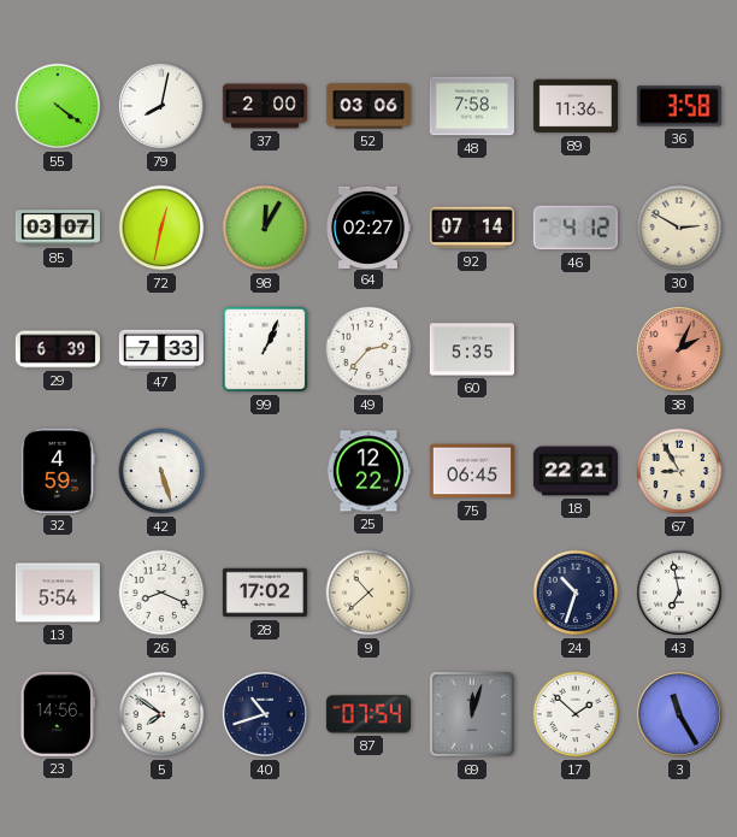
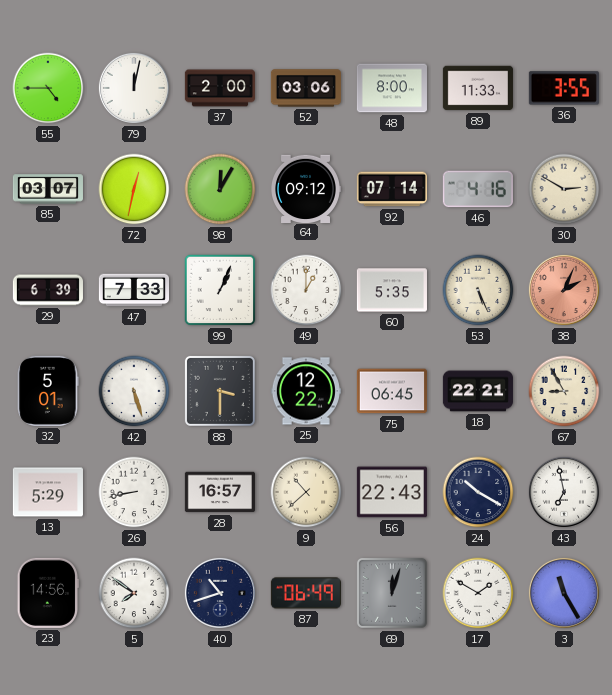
55: 4:21 -> 4:45
79: 8:02 -> 12:02
48: 7:58 -> 8:00
89: 11:36 -> 11:33
36: 3:58 -> 3:55
64: 02:27 -> 09:12
46: 4:12 -> 4:16
49: 2:37 -> 1:00
53: none -> 5:26
32: 4:59 -> 5:01
88: none -> 3:30
13: 5:54 -> 5:29
26: 8:19 -> 8:43
28: 17:02 -> 16:57
56: none -> 22:43
24: 10:33 -> 10:20
87: 07:54 -> 06:49
17: 1:52 -> 1:50
